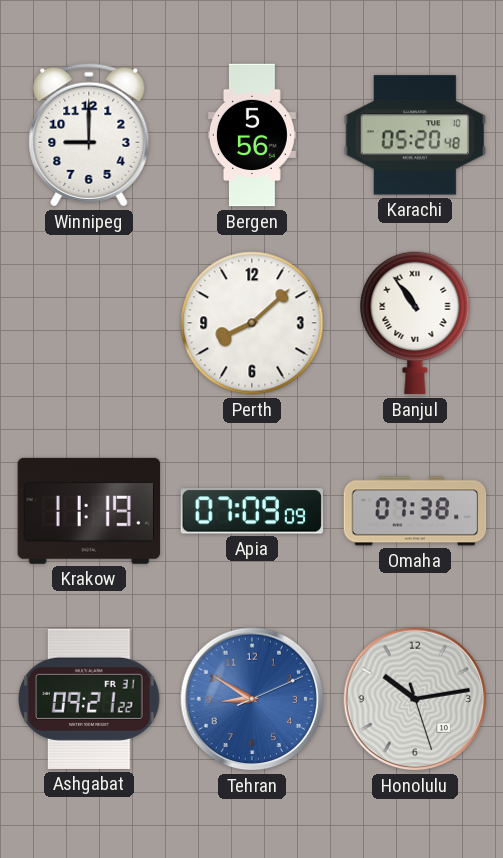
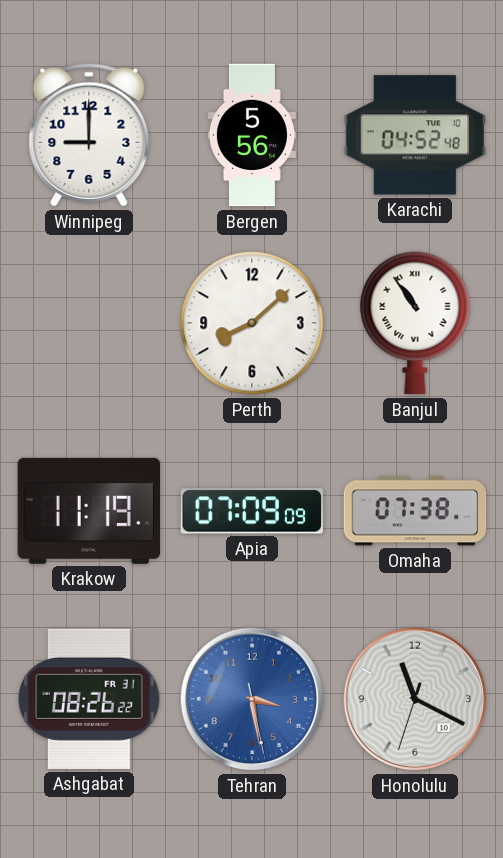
Karachi: 05:20 -> 04:52
Ashgabat: 09:21 -> 08:26
Tehran: 8:50 -> 3:28
Honolulu: 10:13 -> 11:19
